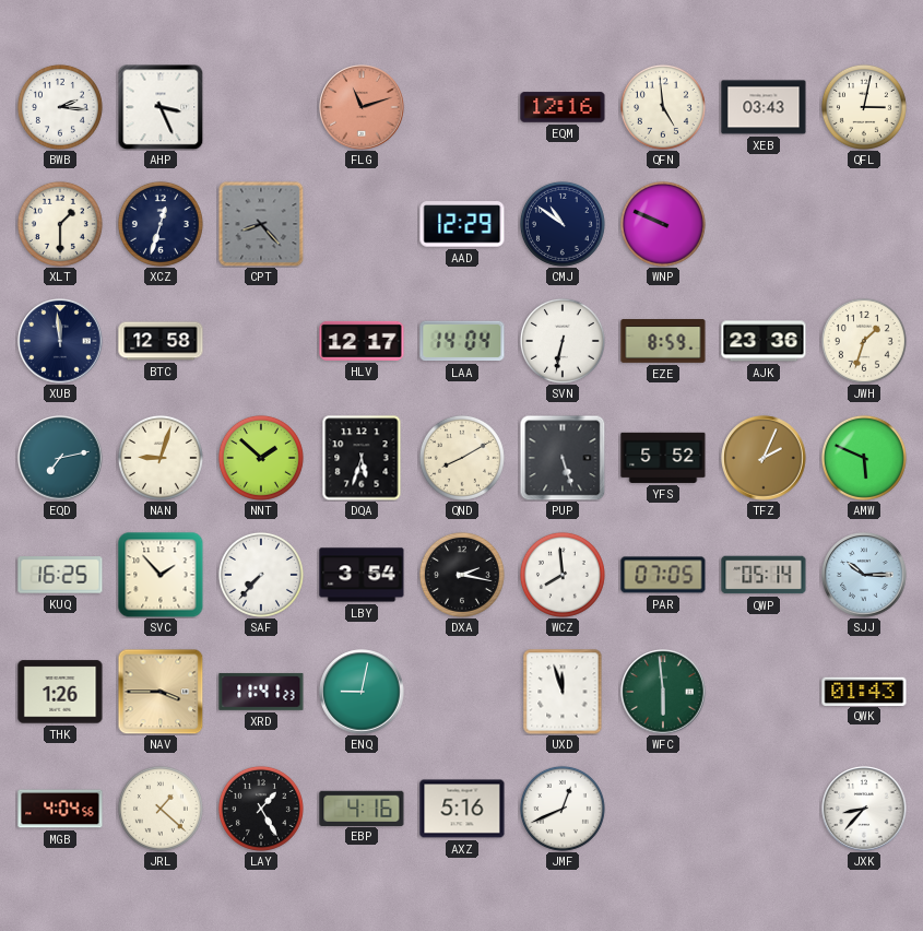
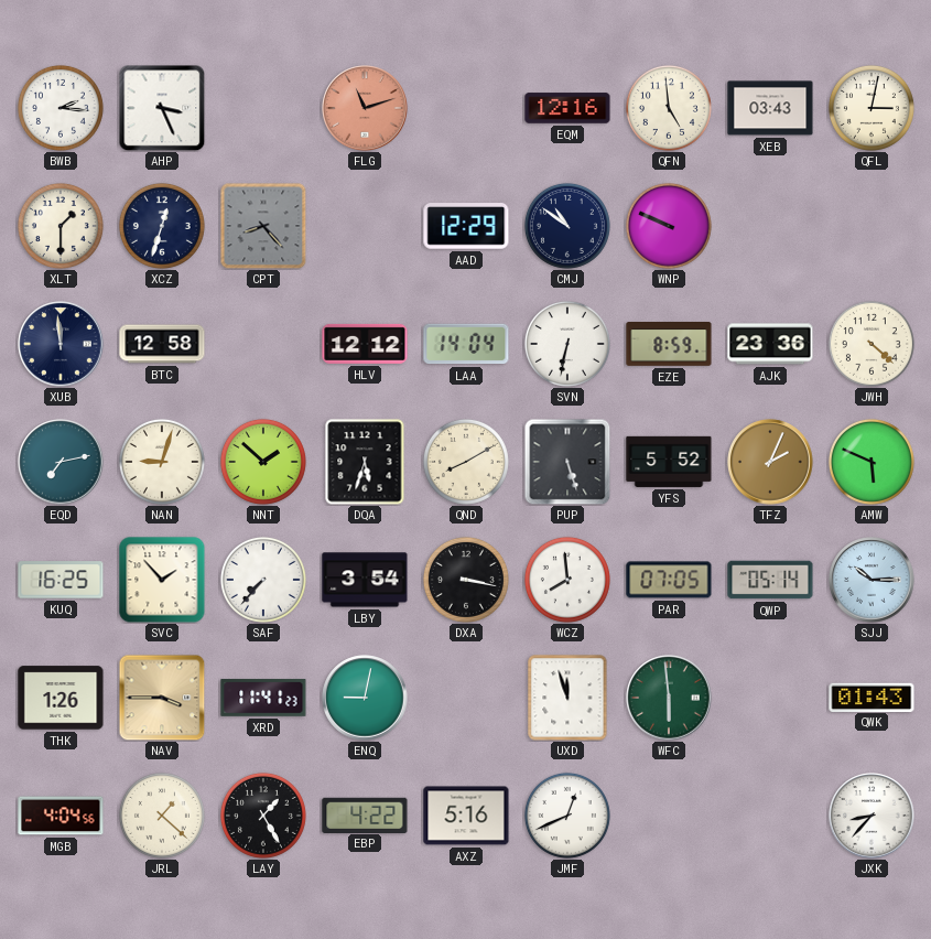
HLV: 12:17 -> 12:12
JWH: 1:33 -> 4:22
DXA: 2:17 -> 3:17
EBP: 4:16 -> 4:22
